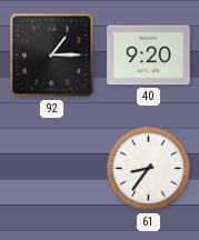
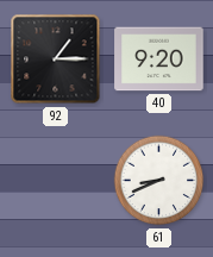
61: 8:36 -> 8:41
